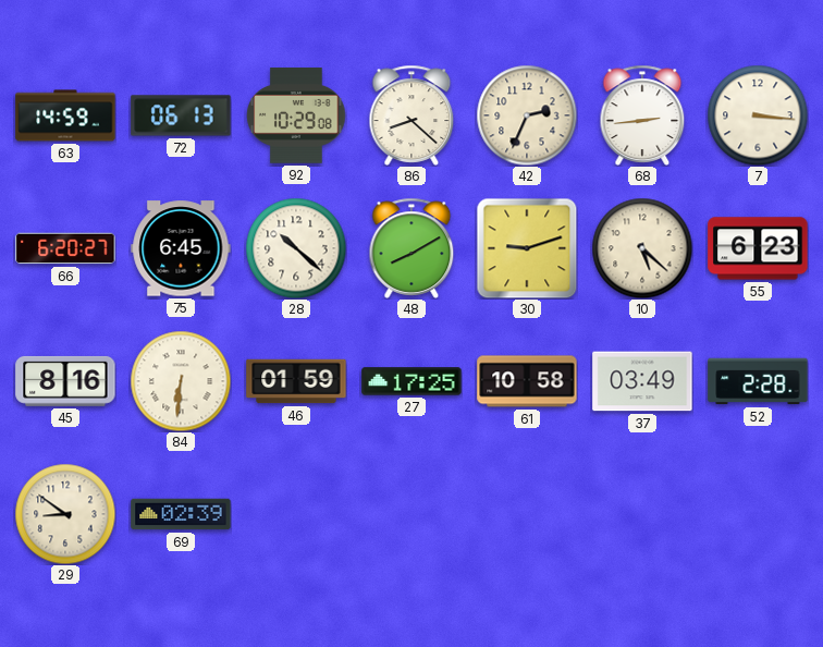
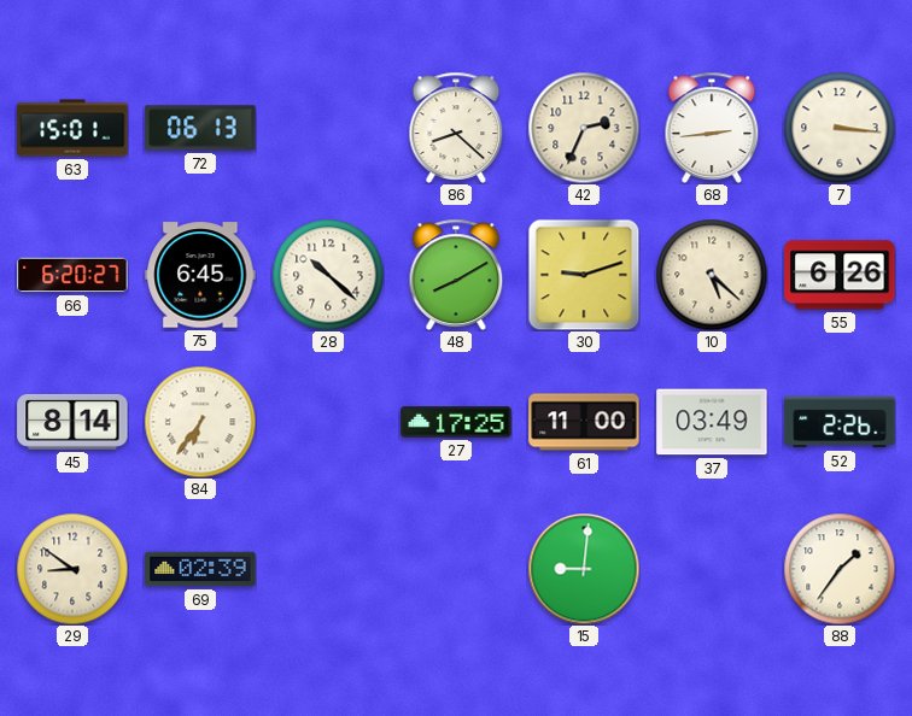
63: 14:59 -> 15:01
92: 10:29 -> none
55: 6:23 -> 6:26
45: 8:16 -> 8:14
84: 6:31 -> 6:36
46: 01:59 -> none
61: 10:58 -> 11:00
52: 2:28 -> 2:26
15: none -> 9:01
88: none -> 1:36
